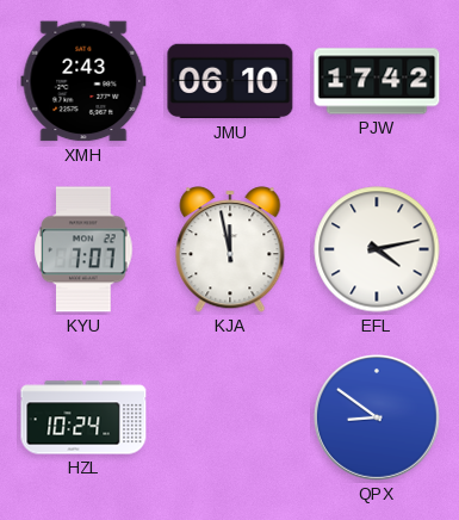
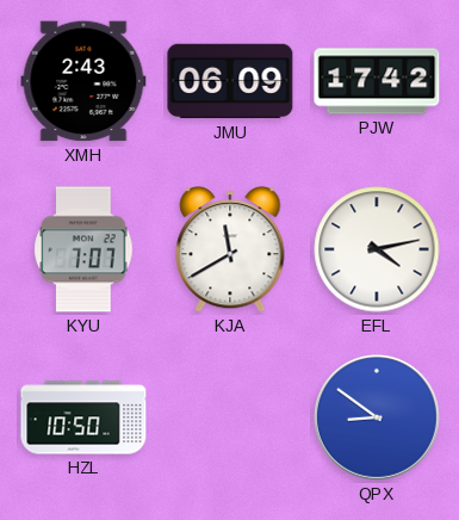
JMU: 06:10 -> 06:09
KJA: 11:58 -> 11:40
HZL: 10:24 -> 10:50
